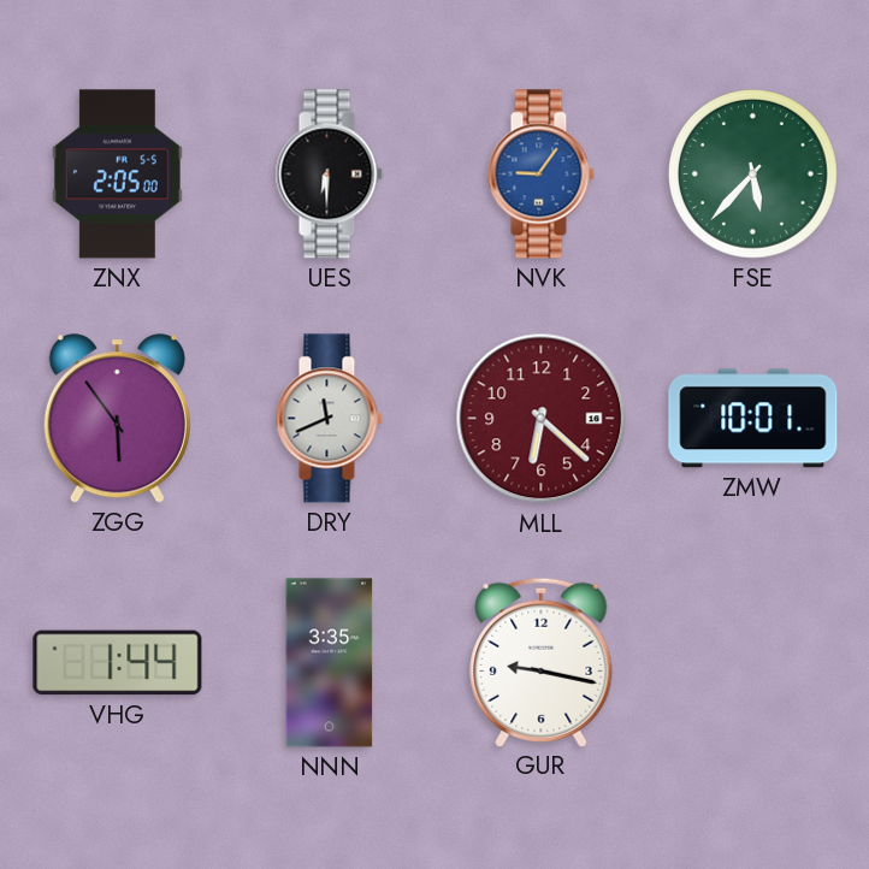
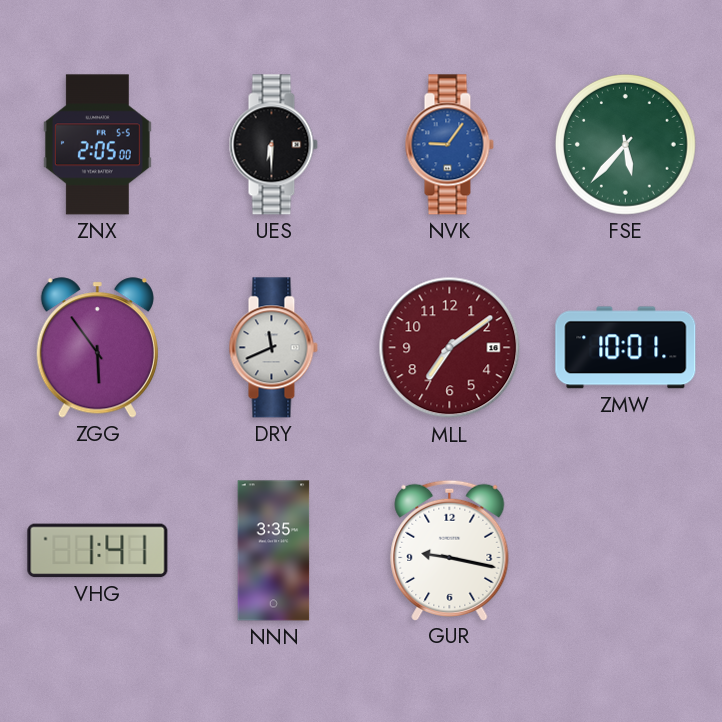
MLL: 6:22 -> 7:09
VHG: 1:44 -> 1:41
